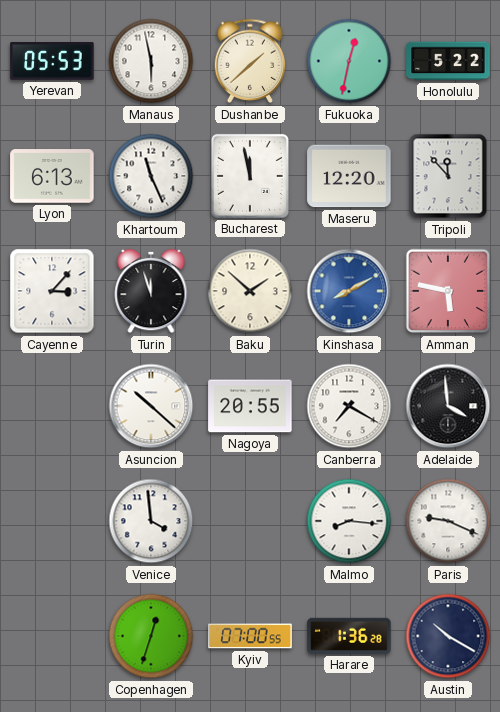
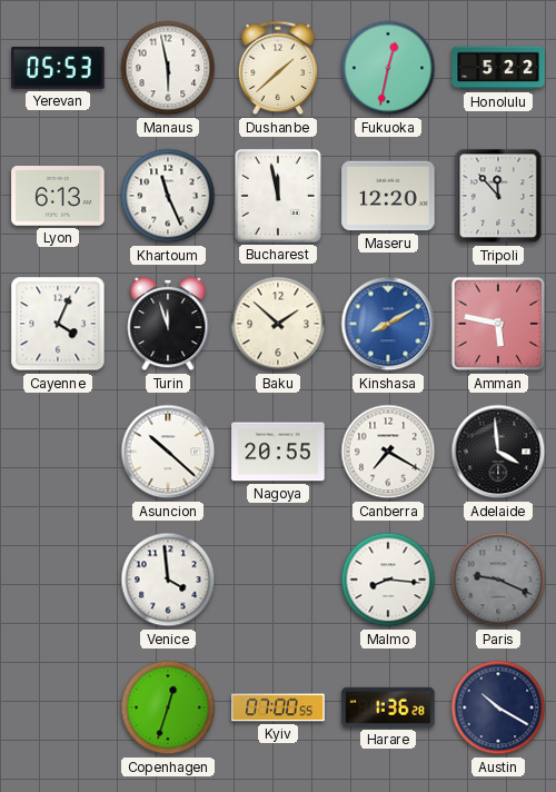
Cayenne: 3:07 -> 4:04
Paris dial: white -> grey
